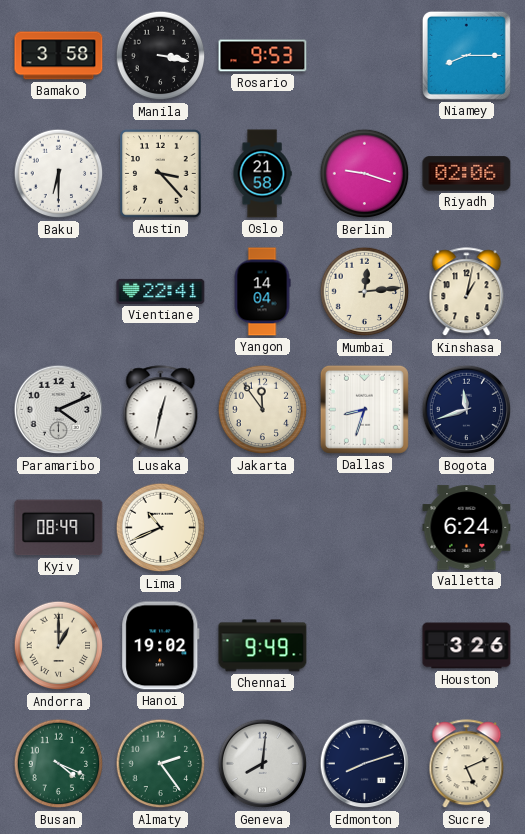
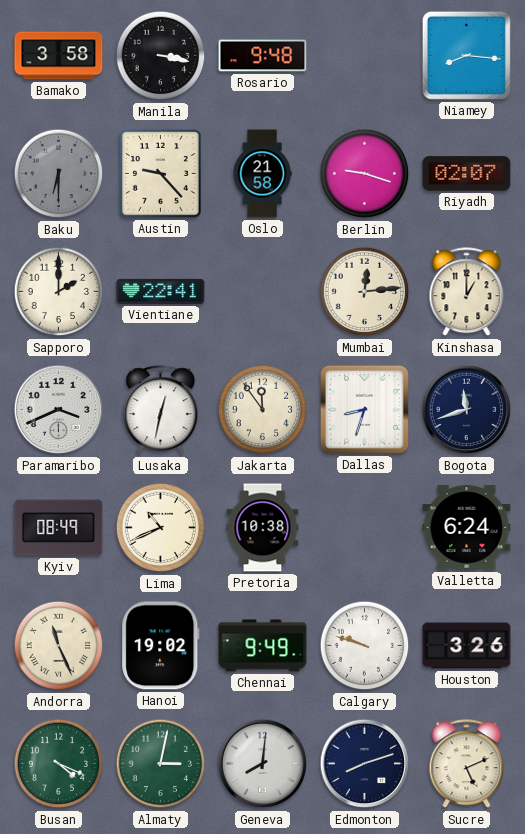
Rosario: 9:53 -> 9:48
Niamey: 8:15 -> 8:16
Baku dial: white -> grey
Austin: 3:23 -> 9:23
Riyadh: 02:06 -> 02:07
Sapporo: none -> 2:00
Yangon: 14:04 -> none
Kinshasa: 1:02 -> 1:00
Paramaribo: 4:11 -> 3:41
Pretoria: none -> 10:38
Andorra: 1:00 -> 11:26
Calgary: none -> 9:48
Almaty: 2:24 -> 3:02
